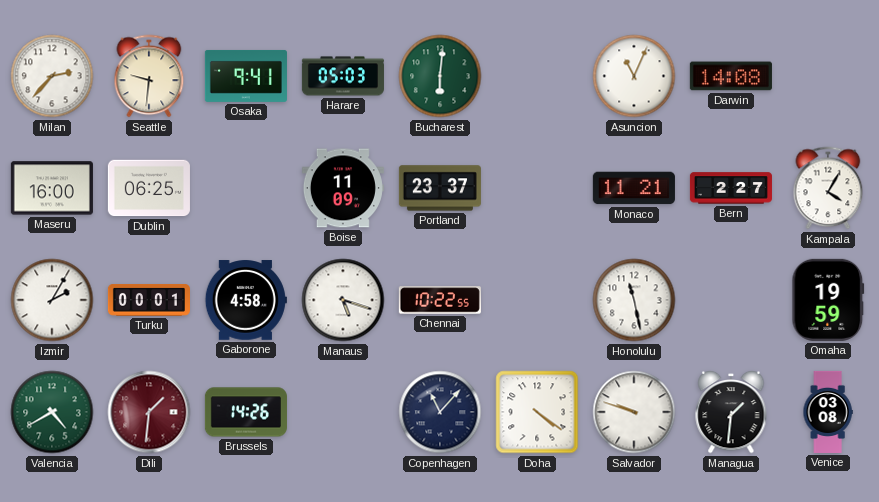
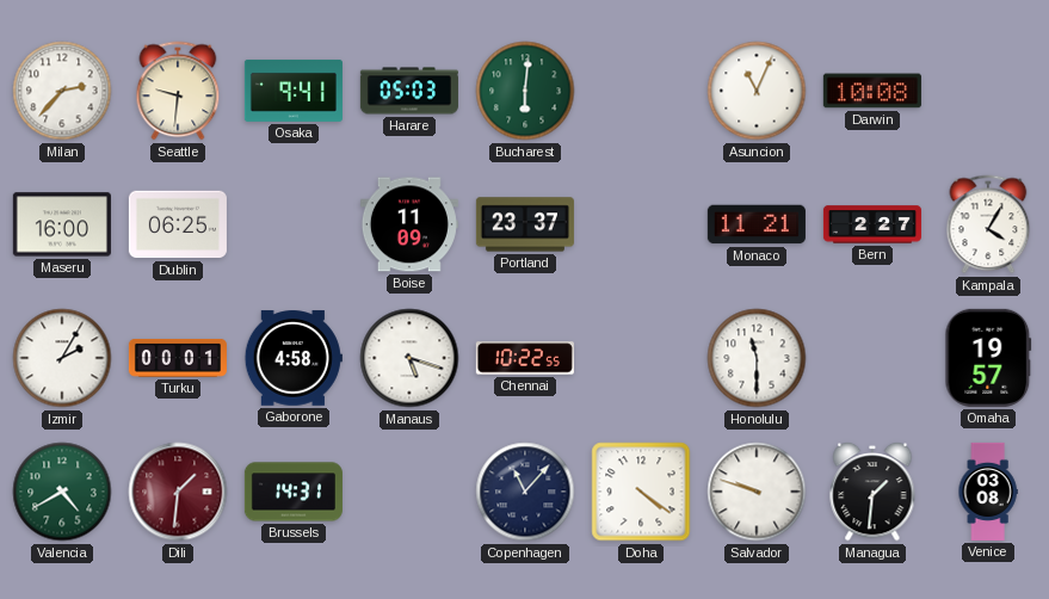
Darwin: 14:08 -> 10:08
Honolulu: 11:28 -> 11:30
Omaha: 19:59 -> 19:57
Brussels: 14:26 -> 14:31
